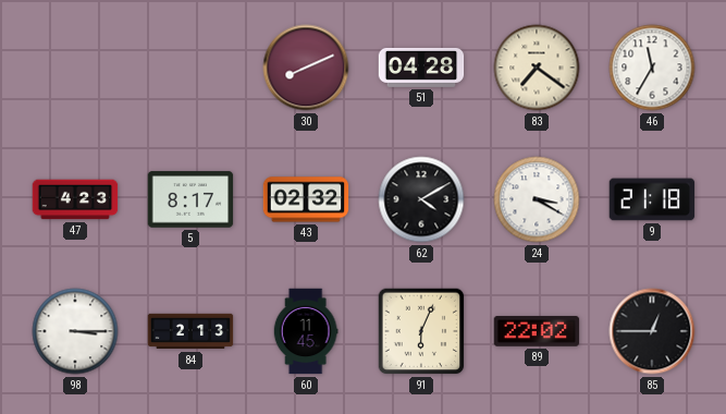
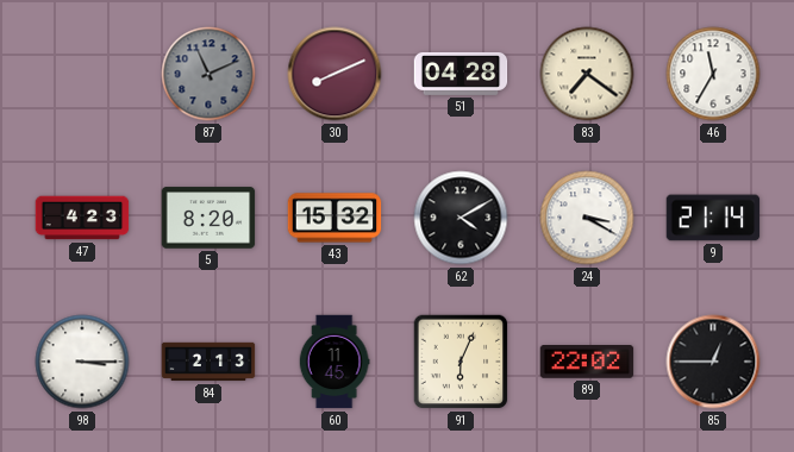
87: none -> 11:11
5: 8:17 -> 8:20
43: 02:32 -> 15:32
9: 21:18 -> 21:14
